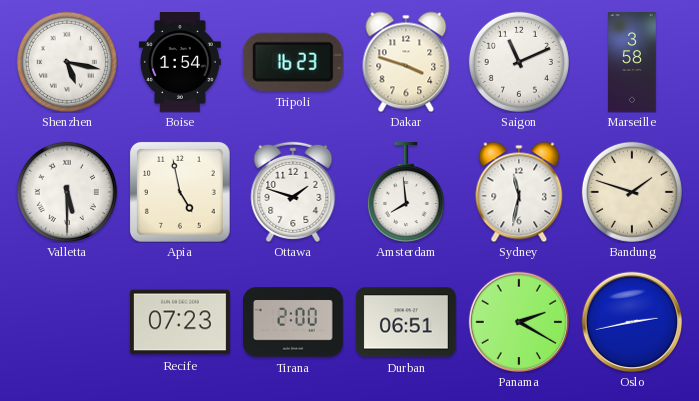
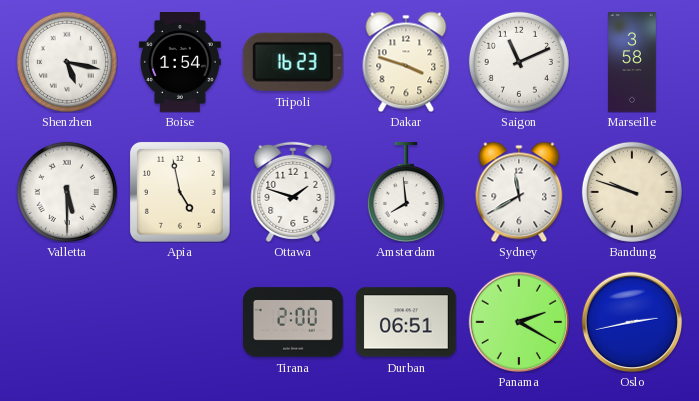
Sydney: 11:32 -> 11:40
Bandung: 1:48 -> 9:48
Recife: 07:23 -> none
